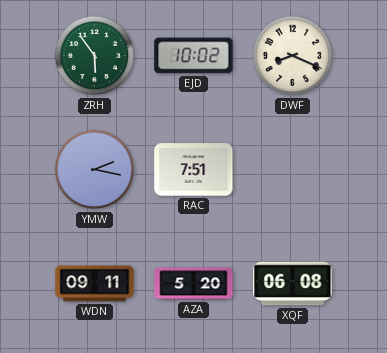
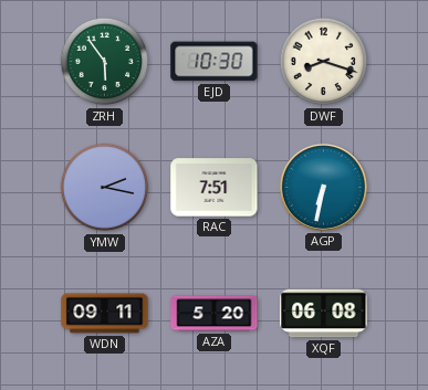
EJD: 10:02 -> 10:30
DWF: 8:19 -> 8:18
AGP: none -> 6:32
